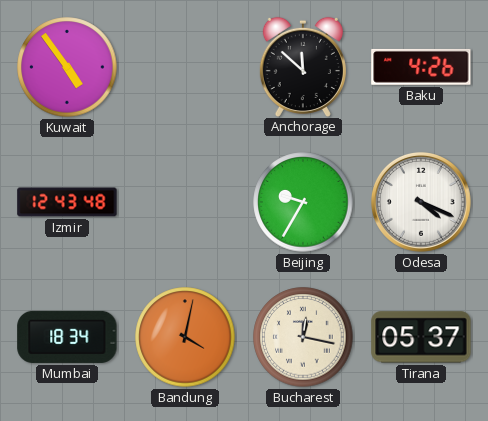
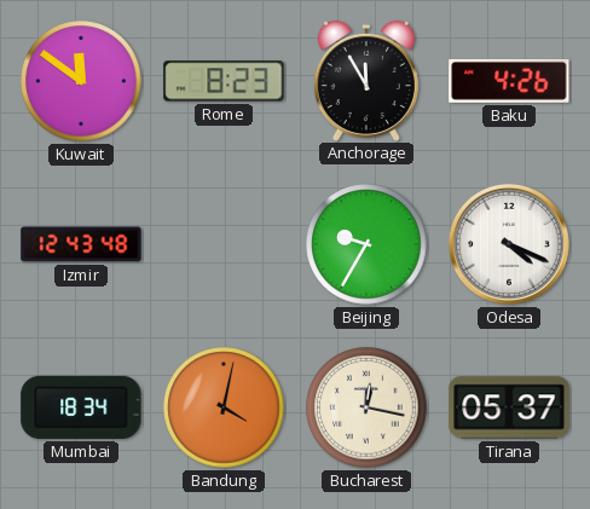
Kuwait: 4:54 -> 11:51
Rome: none -> 8:23
Anchorage: 11:52 -> 11:55
